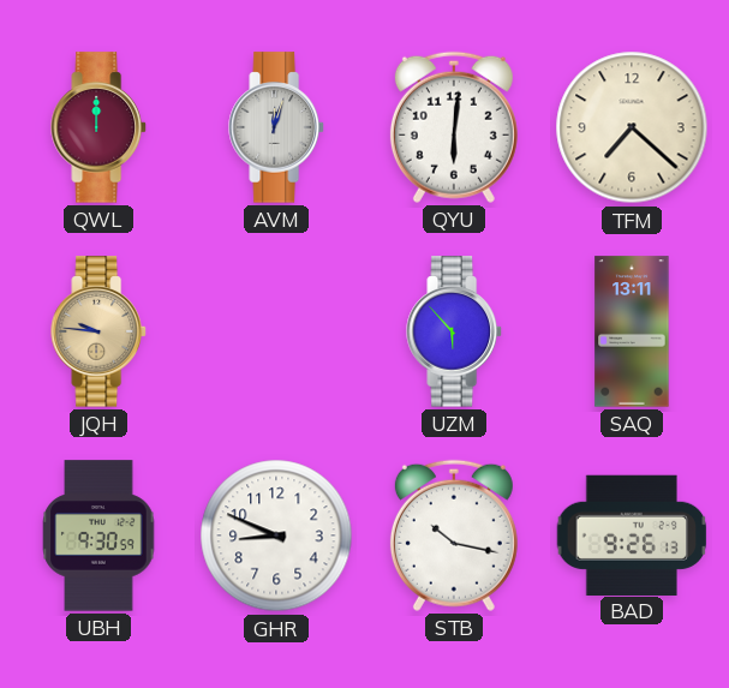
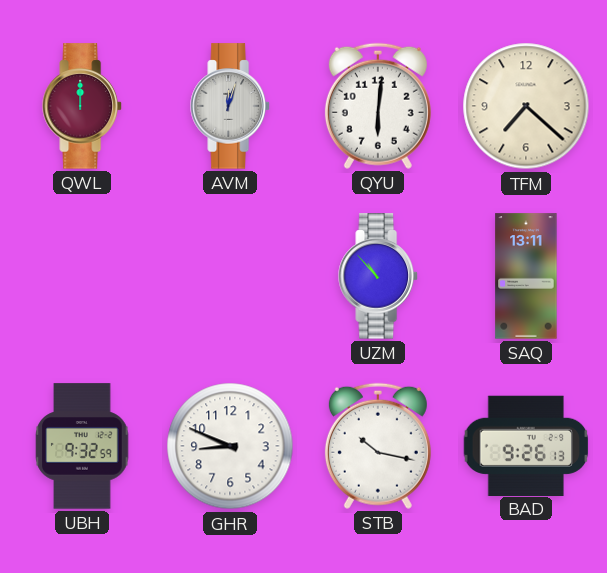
JQH: 9:46 -> none
UZM: 5:53 -> 10:53
UBH: 9:30 -> 9:32
